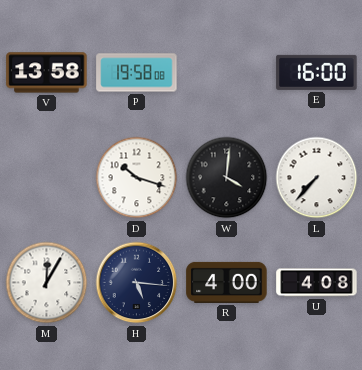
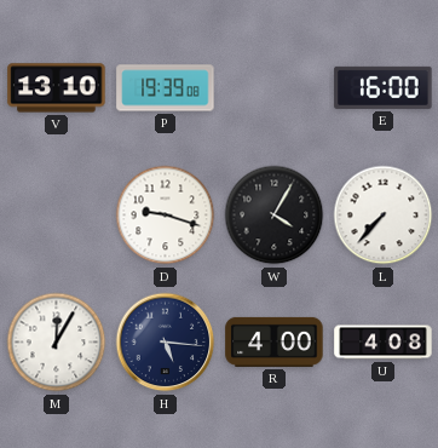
V: 13:58 -> 13:10
P: 19:58 -> 19:39
D: 10:18 -> 9:18
W: 4:01 -> 4:05
